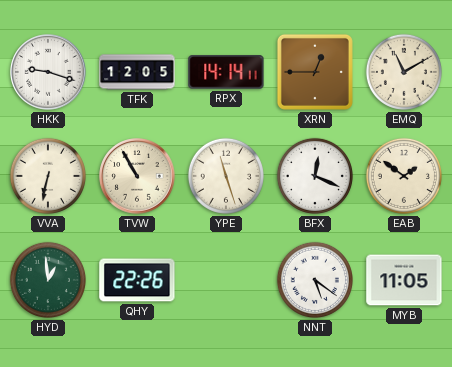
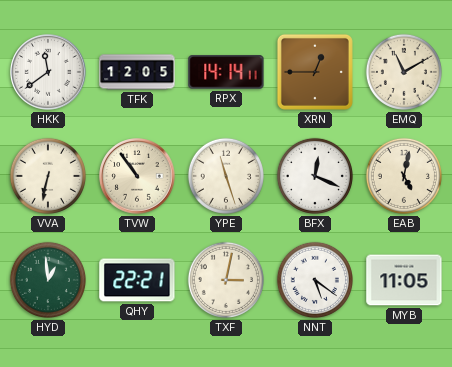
HKK: 9:18 -> 11:39
TVW: 10:55 -> 10:54
EAB: 1:51 -> 5:02
QHY: 22:26 -> 22:21
TXF: none -> 3:02
